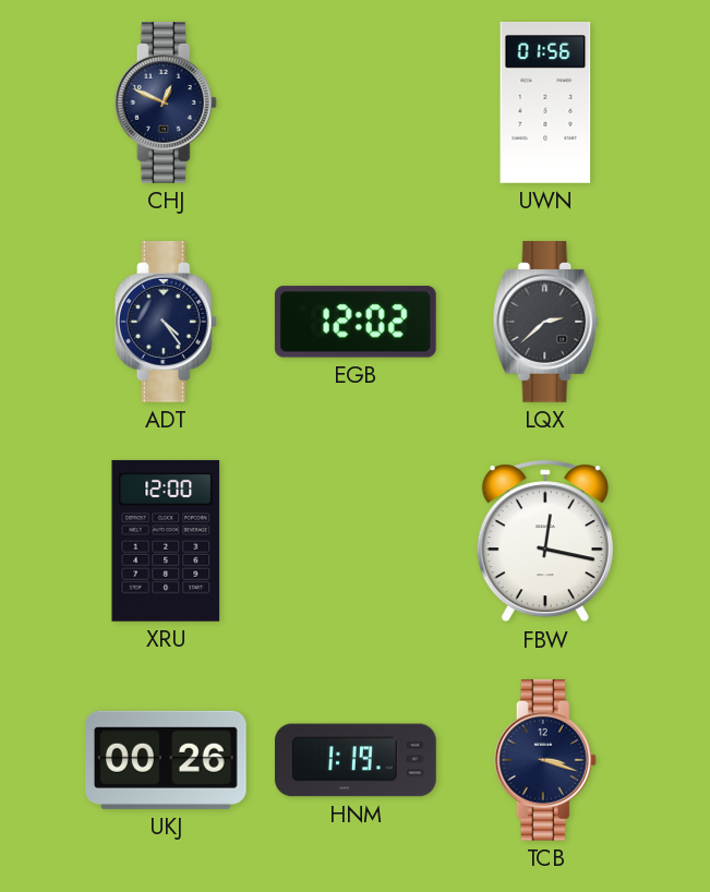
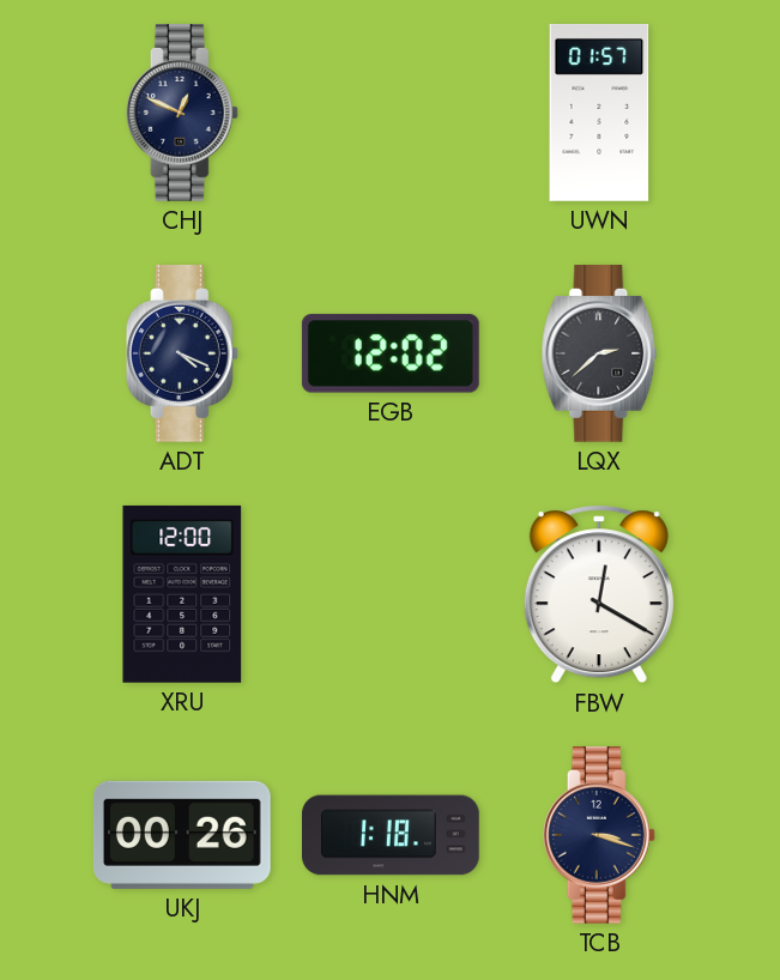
UWN: 01:56 -> 01:57
ADT: 4:24 -> 4:19
FBW: 12:17 -> 12:20
HNM: 1:19 -> 1:18
